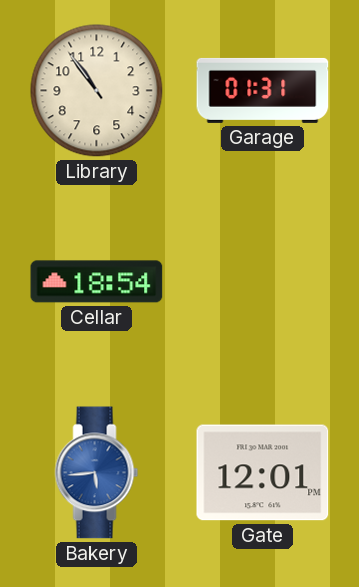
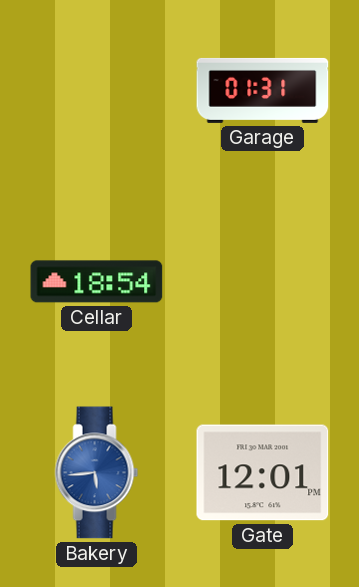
Library: 10:54 -> none
